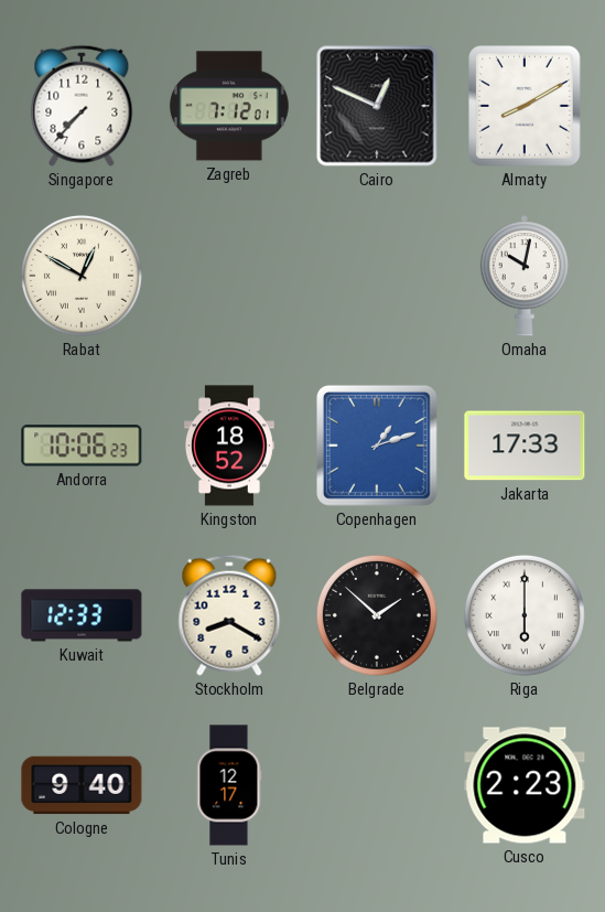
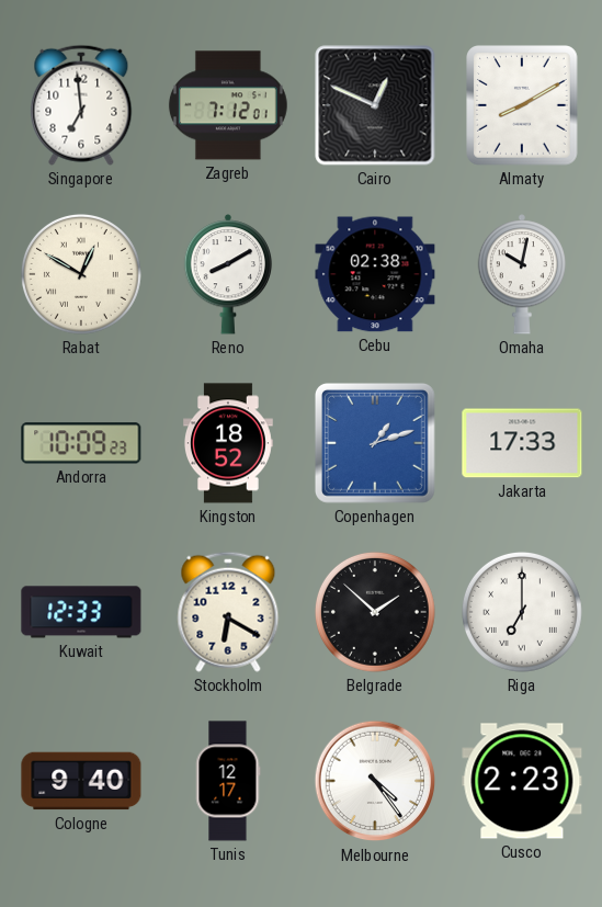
Singapore: 7:37 -> 6:59
Reno: none -> 8:10
Cebu: none -> 02:38
Andorra: 10:06 -> 10:09
Stockholm: 8:20 -> 6:20
Riga: 6:00 -> 7:00
Melbourne: none -> 4:24
